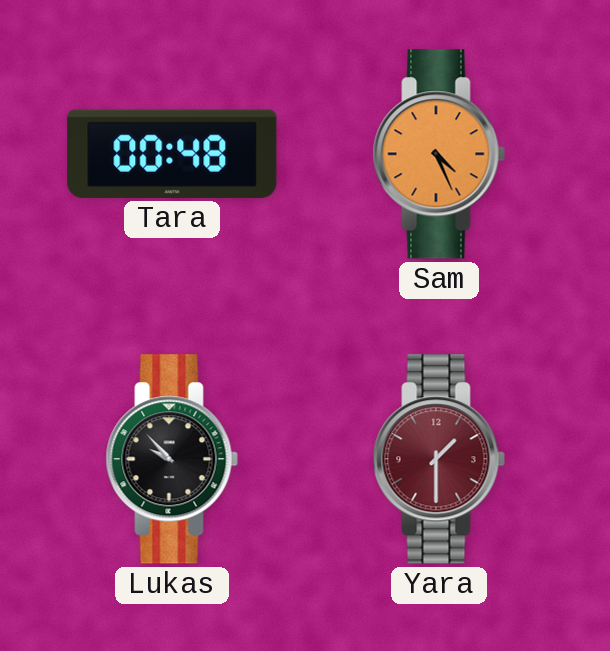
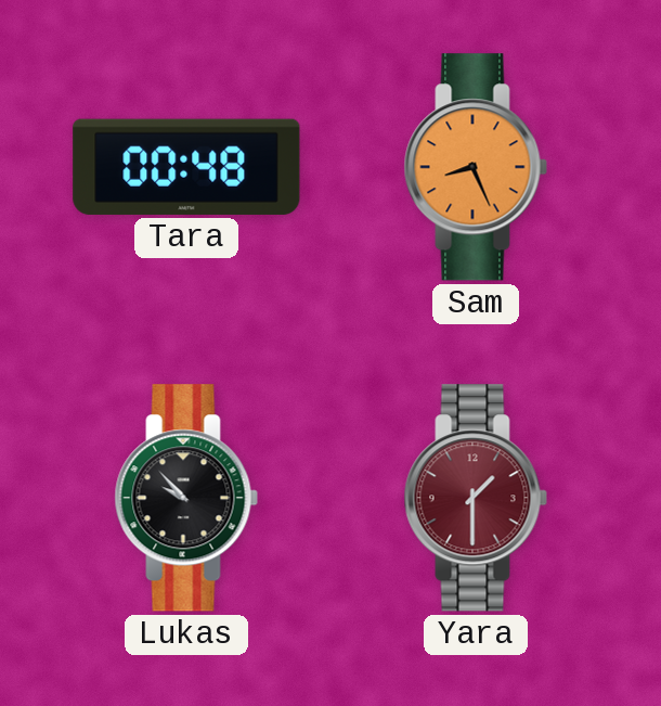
Sam: 4:26 -> 8:26
